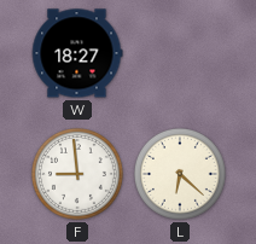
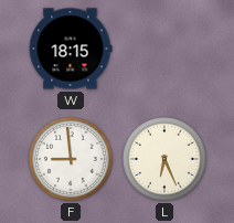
W: 18:27 -> 18:15
L: 6:22 -> 6:26
